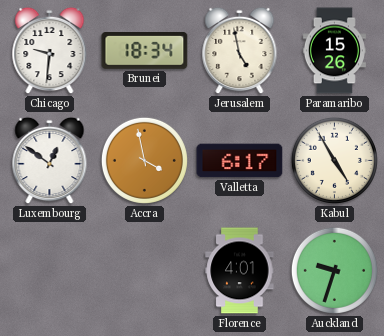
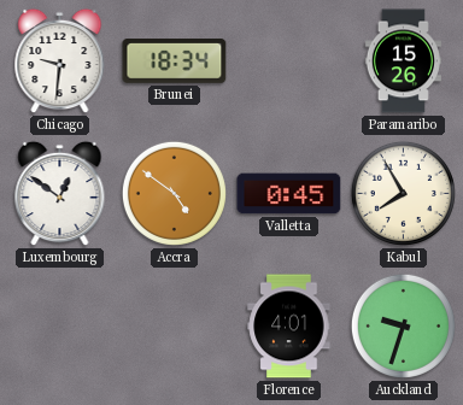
Jerusalem: 4:58 -> none
Accra: 3:58 -> 4:51
Valletta: 6:17 -> 0:45
Kabul: 4:55 -> 7:55
